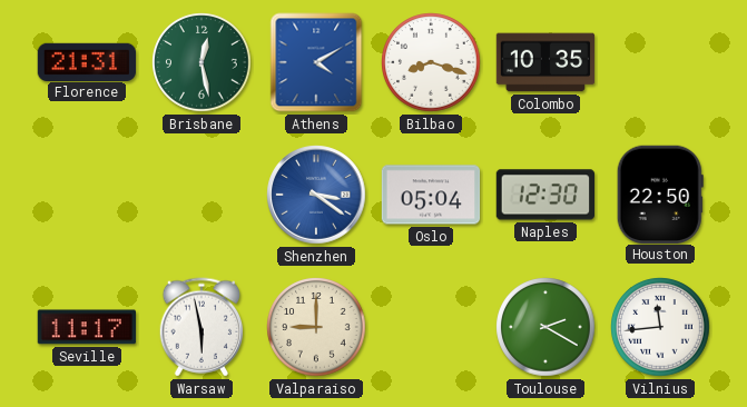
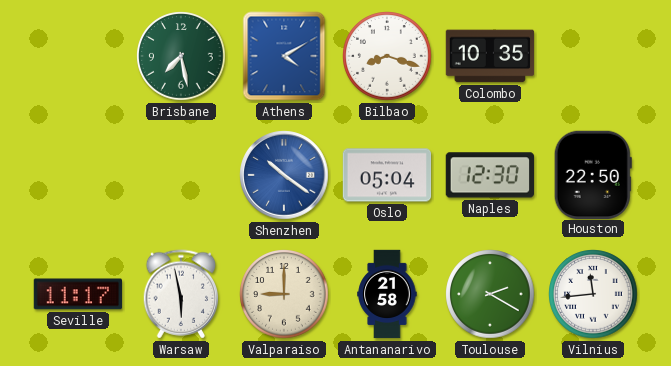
Florence: 21:31 -> none
Brisbane: 12:28 -> 7:28
Shenzhen: 3:21 -> 10:21
Antananarivo: none -> 21:58
